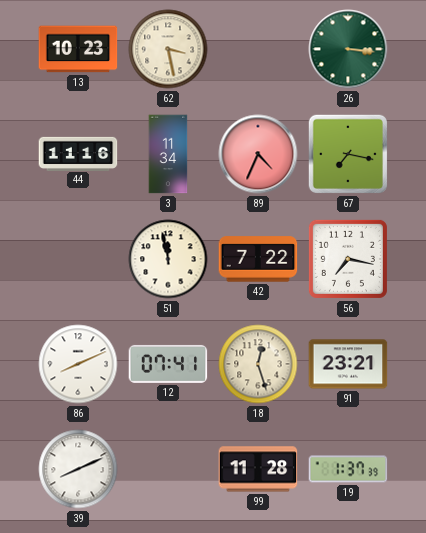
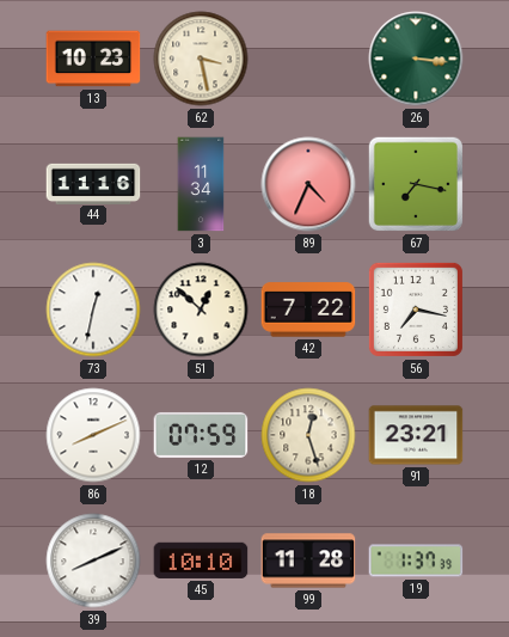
73: none -> 12:32
51: 11:58 -> 12:52
12: 07:41 -> 07:59
45: none -> 10:10
